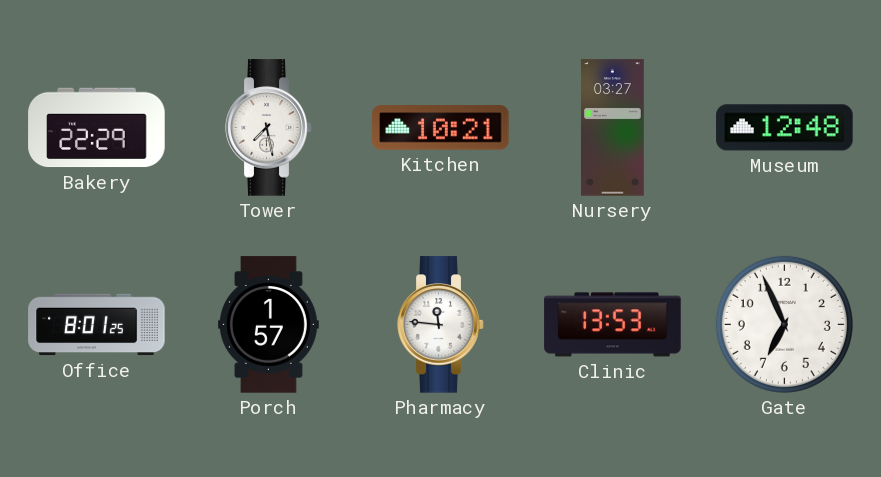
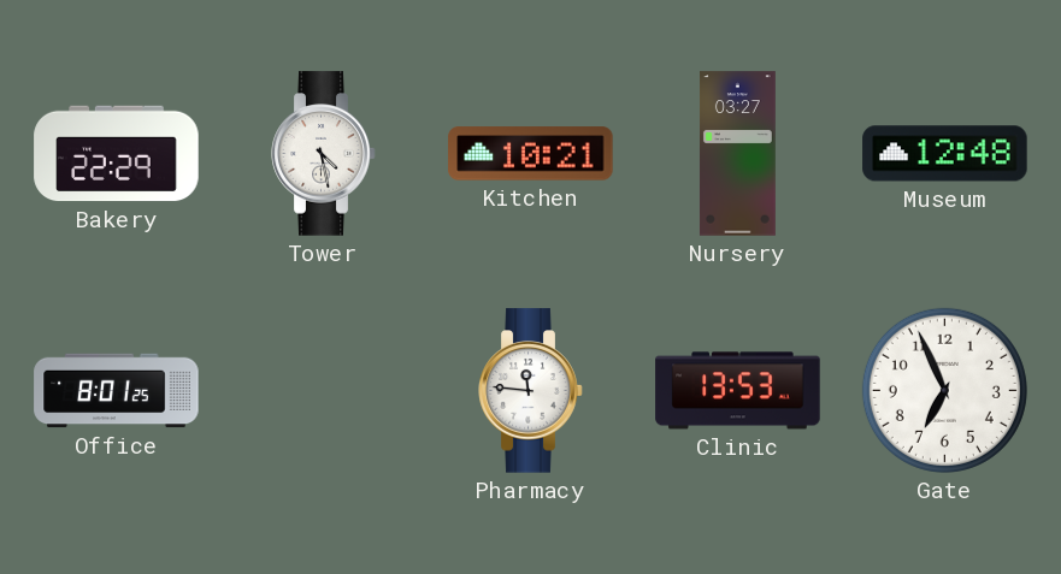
Tower: 7:28 -> 4:28
Porch: 1:57 -> none
